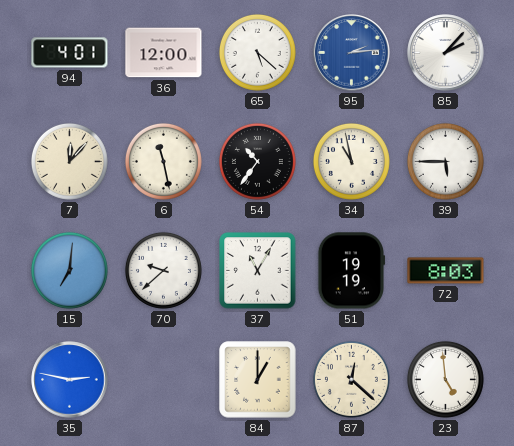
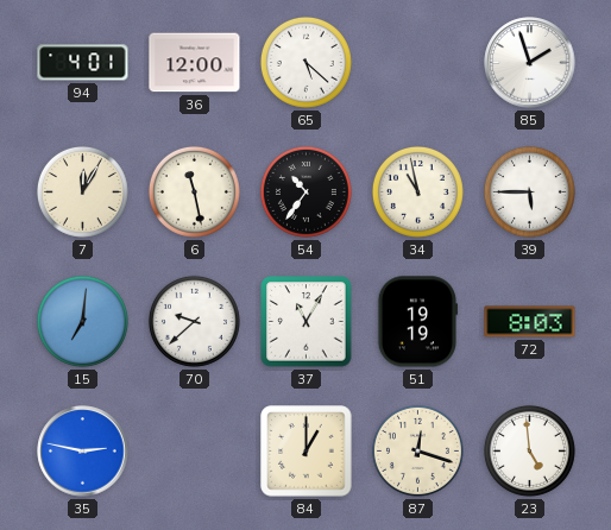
95: 2:14 -> none
85: 2:07 -> 1:57
7: 12:07 -> 12:05
87: 12:22 -> 12:18
